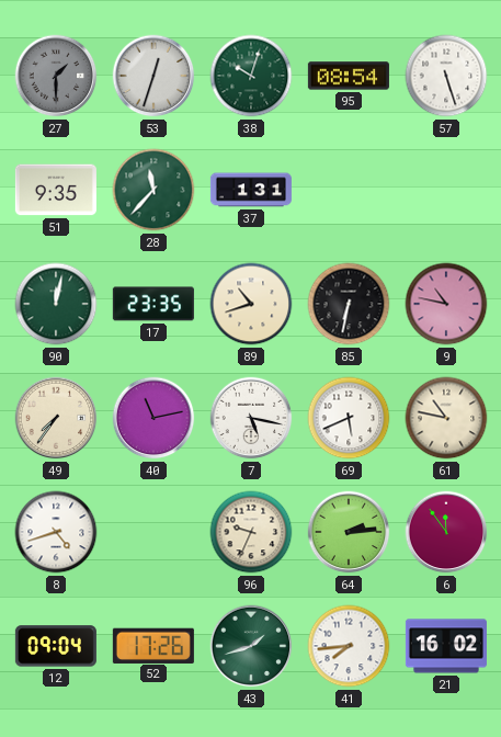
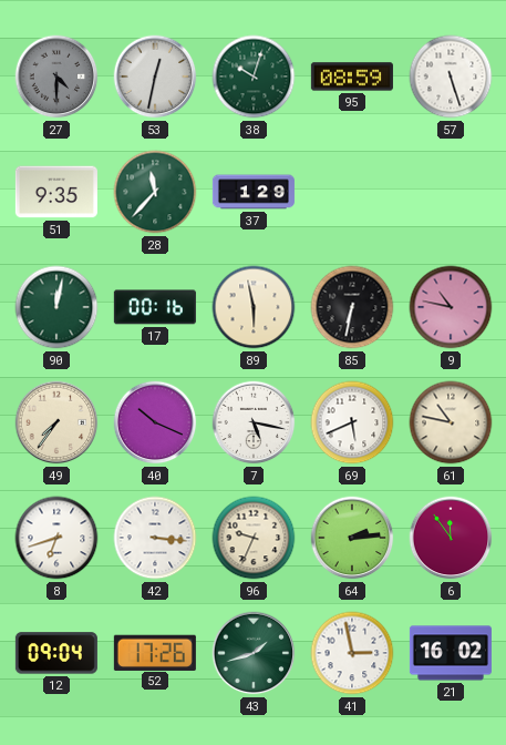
27: 1:30 -> 4:30
53: 12:33 -> 12:32
95: 08:54 -> 08:59
37: 1:31 -> 1:29
17: 23:35 -> 00:16
89: 10:42 -> 5:58
40: 11:13 -> 10:19
8: 4:42 -> 6:42
42: none -> 3:16
41: 7:44 -> 2:58
